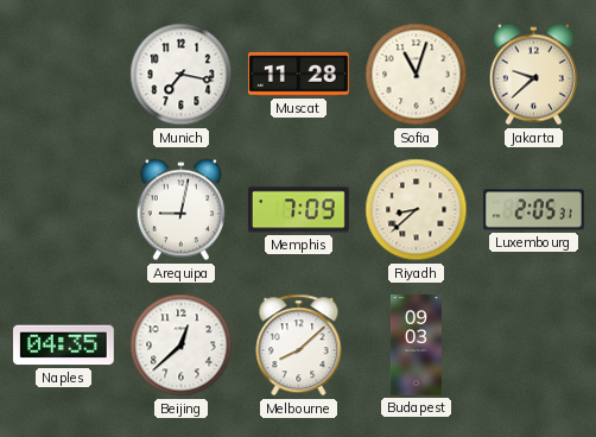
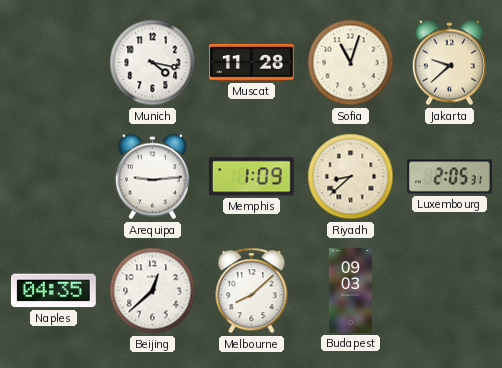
Munich: 7:17 -> 4:17
Arequipa: 9:02 -> 9:14
Memphis: 7:09 -> 1:09
